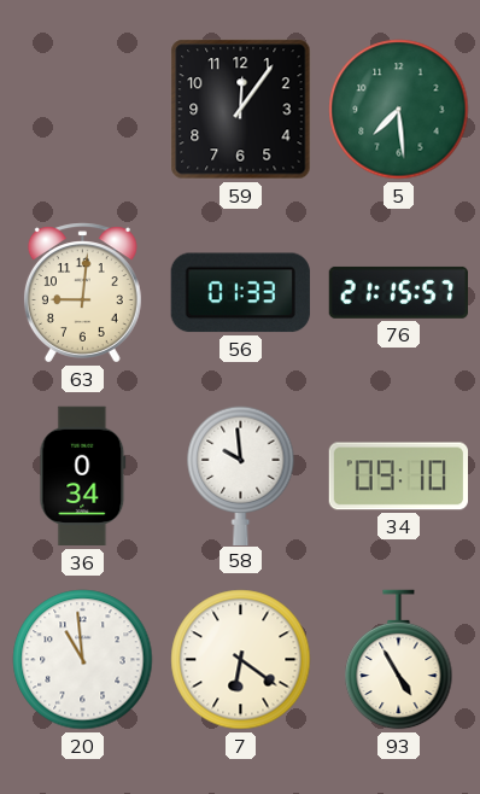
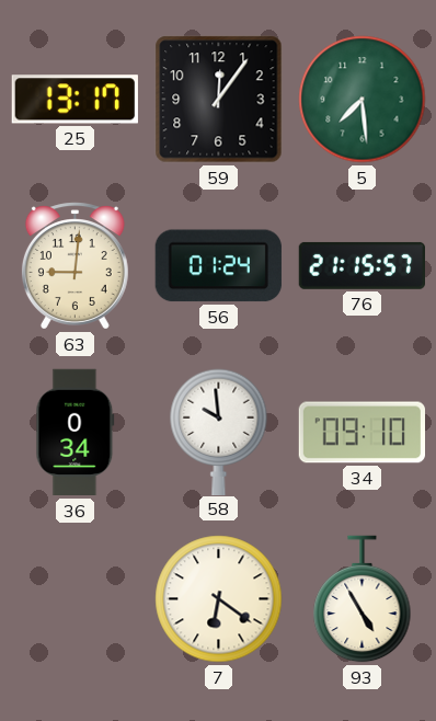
25: none -> 13:17
56: 01:33 -> 01:24
20: 10:59 -> none
